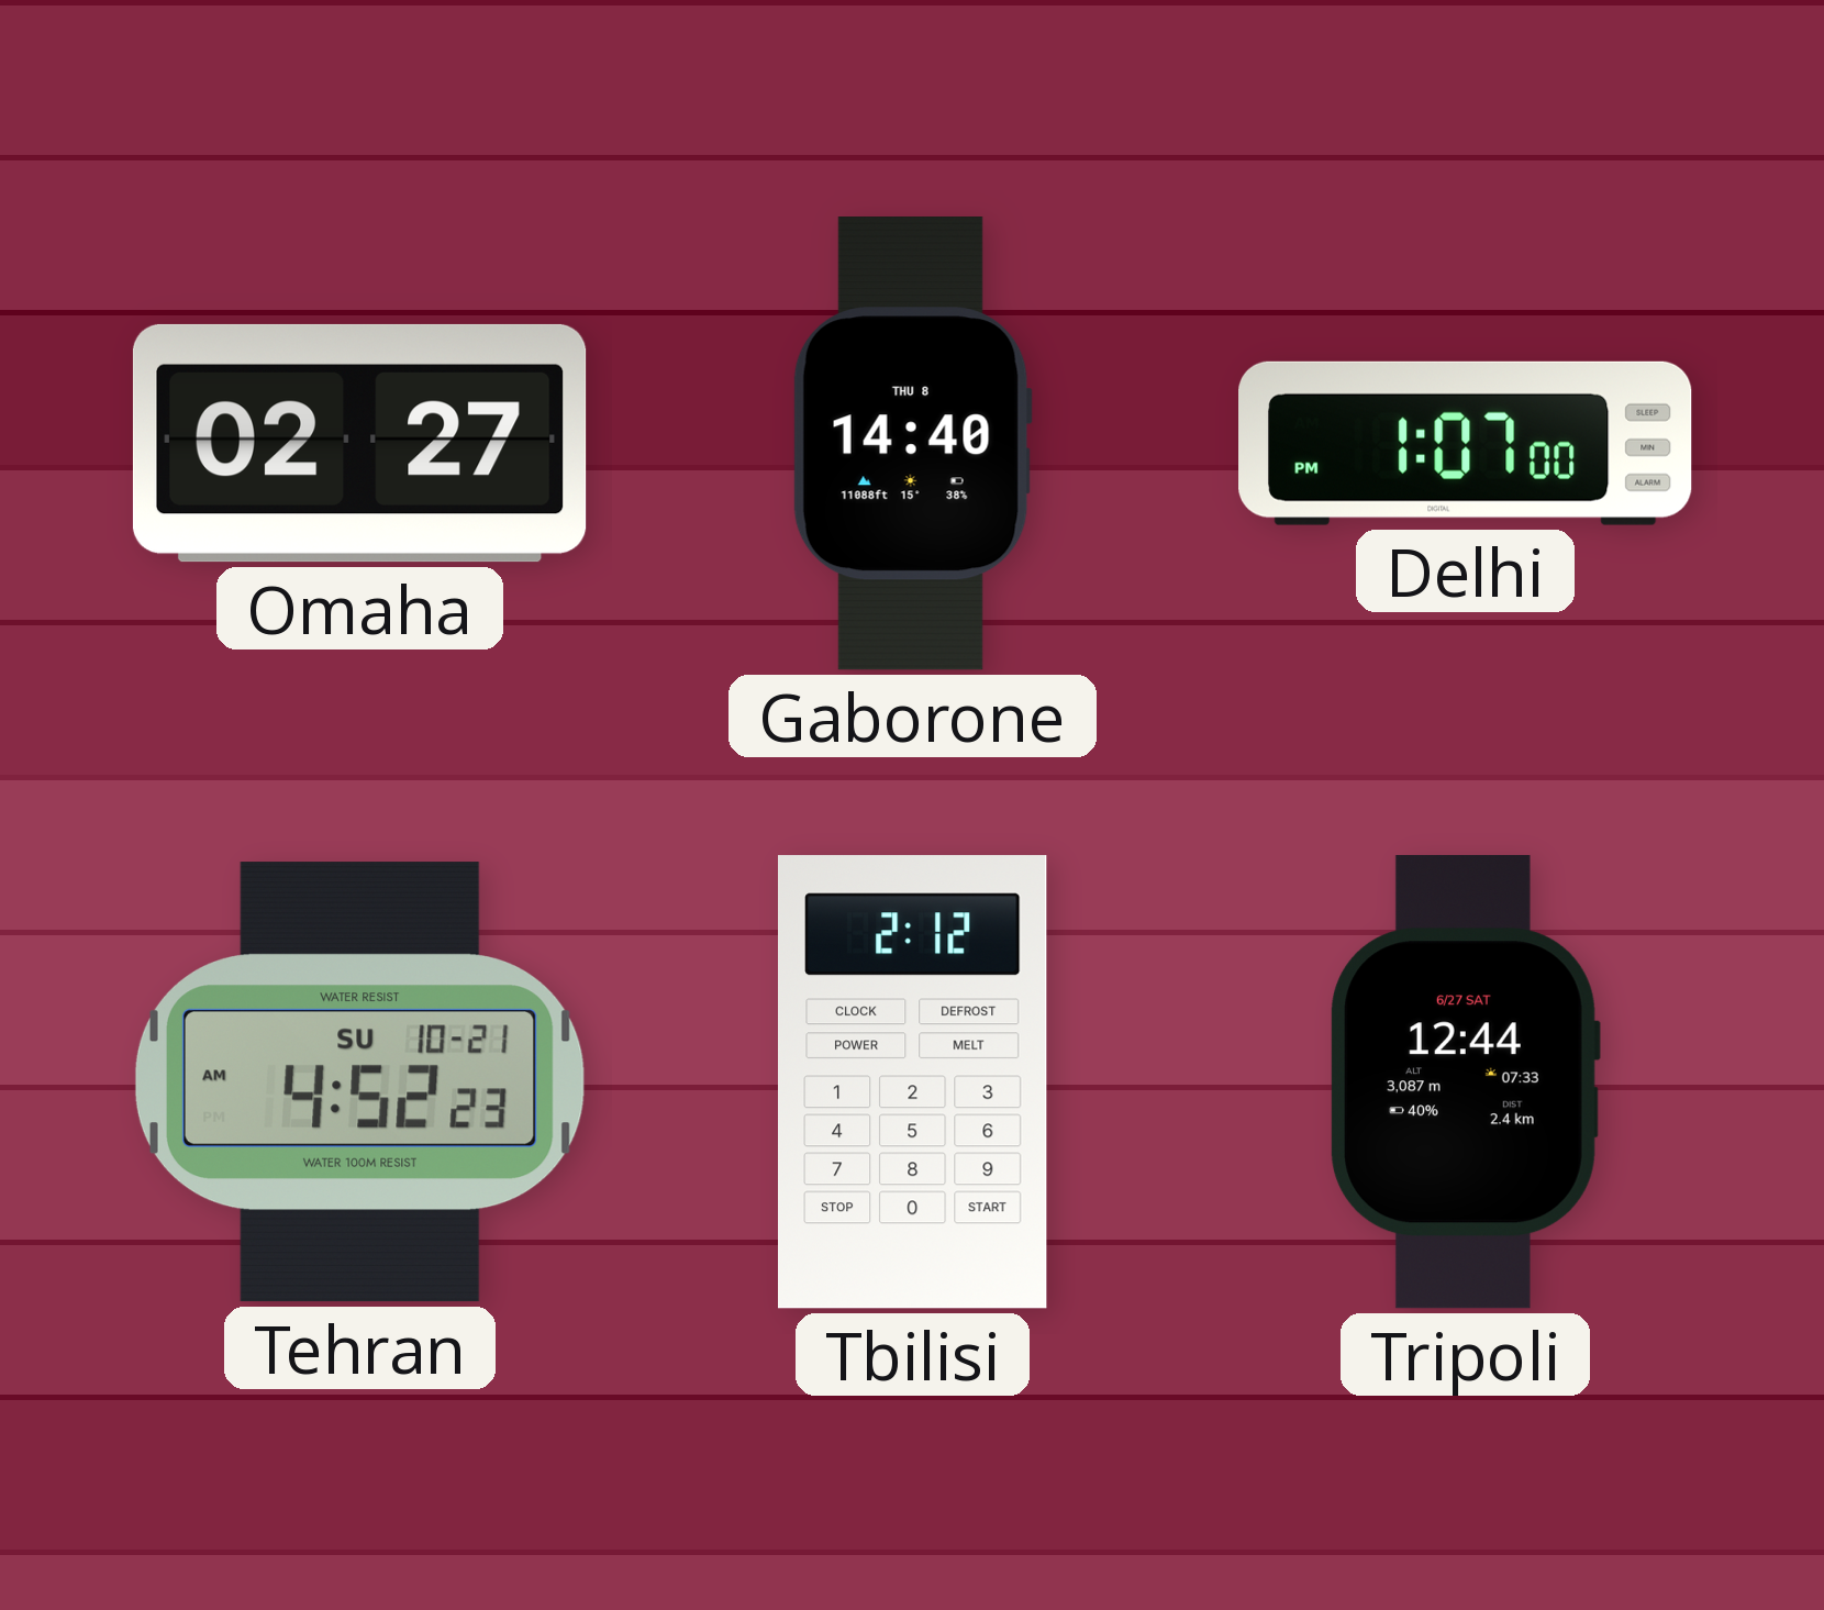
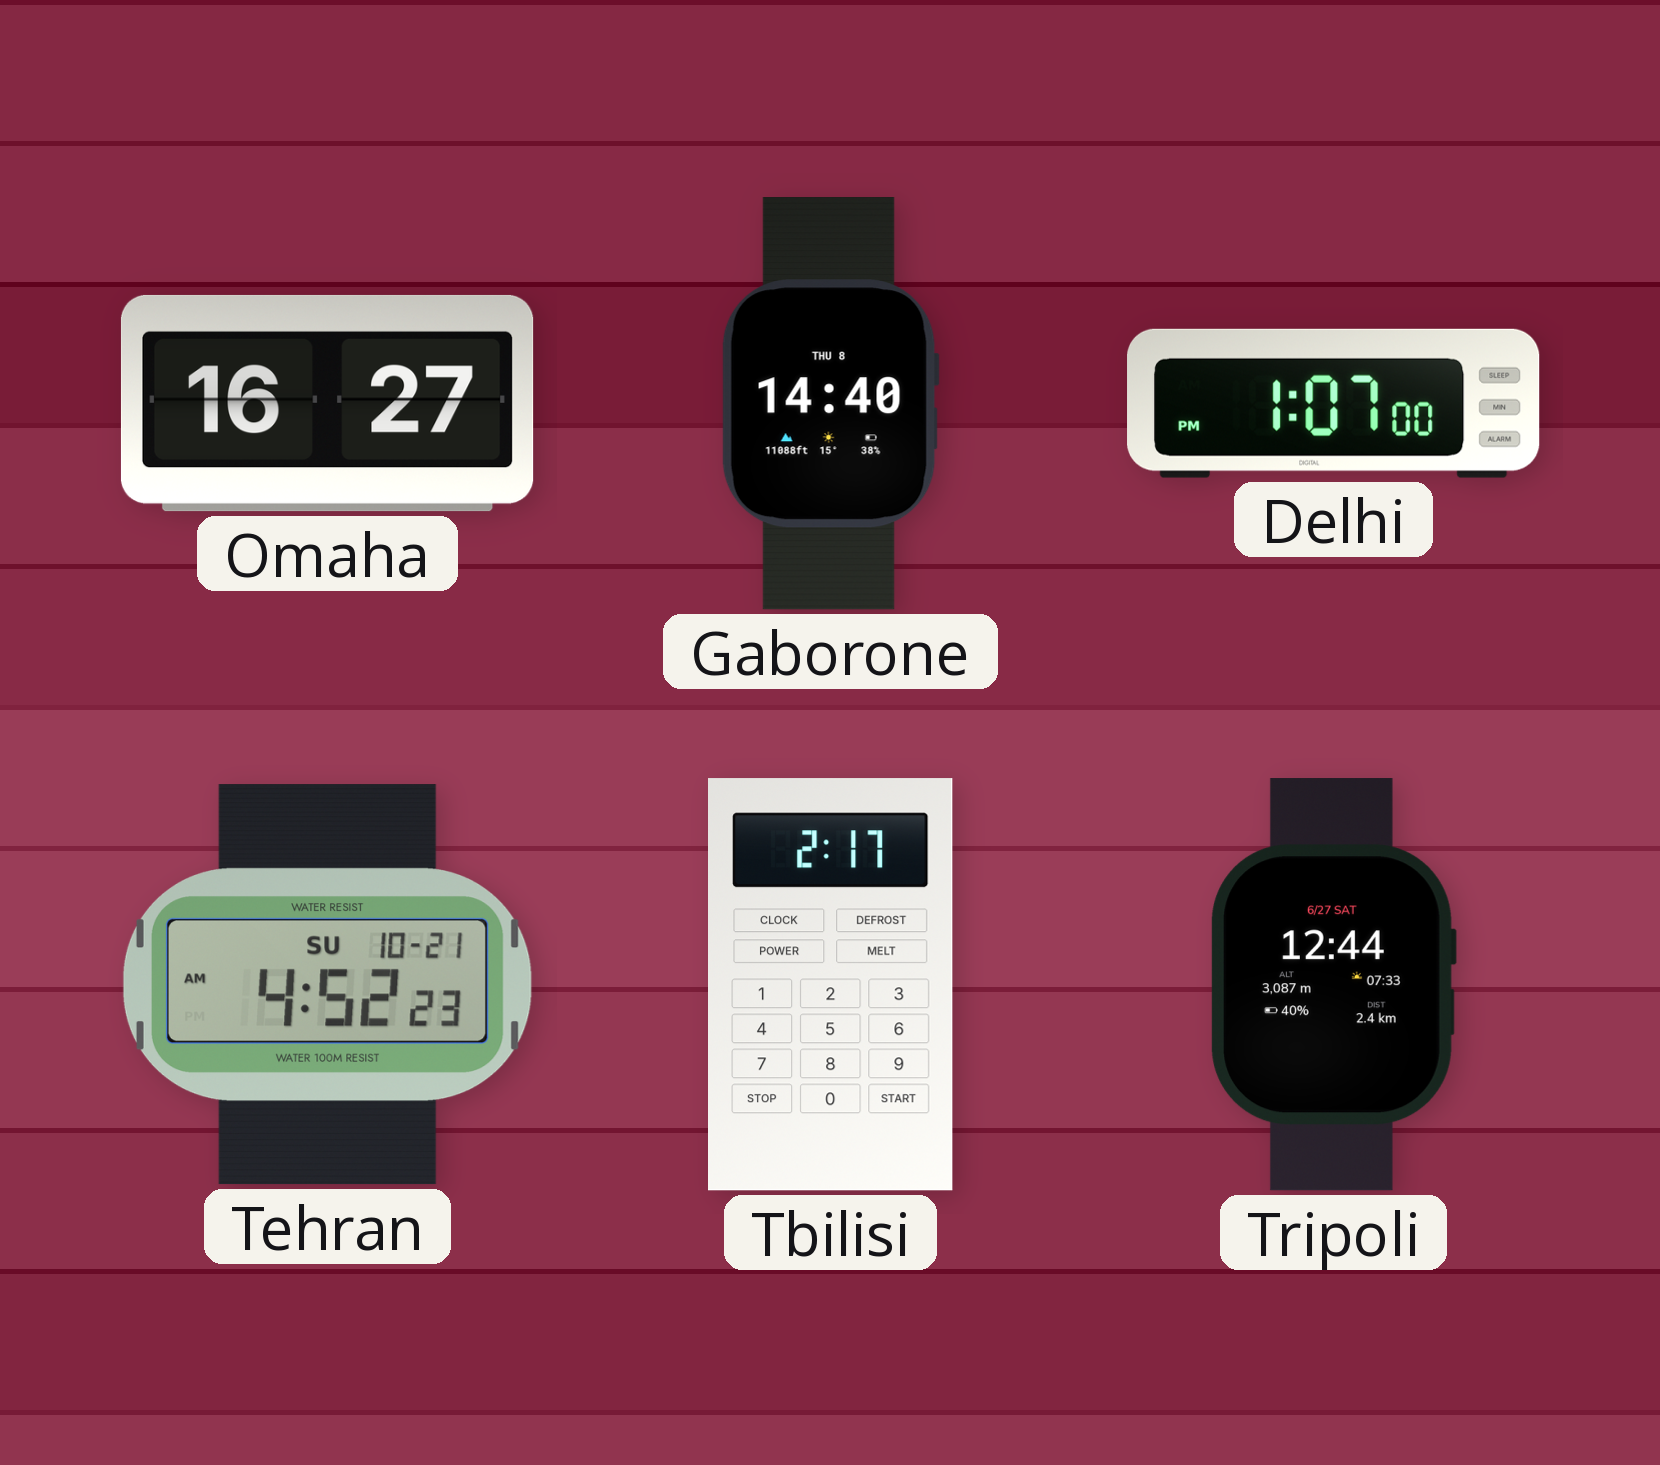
Omaha: 02:27 -> 16:27
Tbilisi: 2:12 -> 2:17
